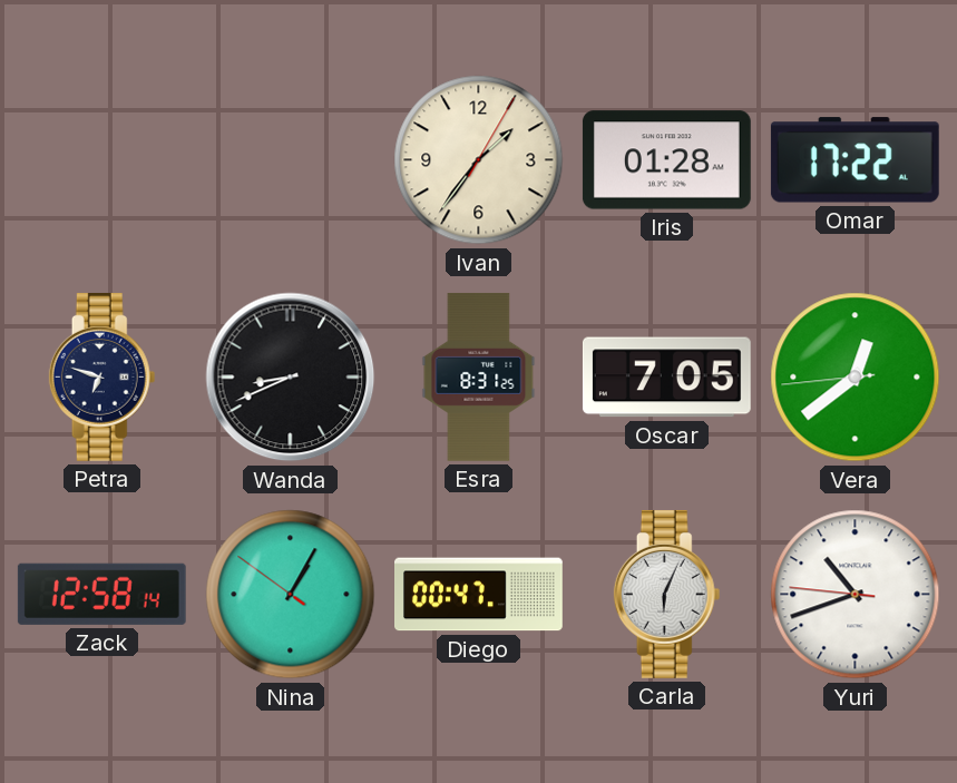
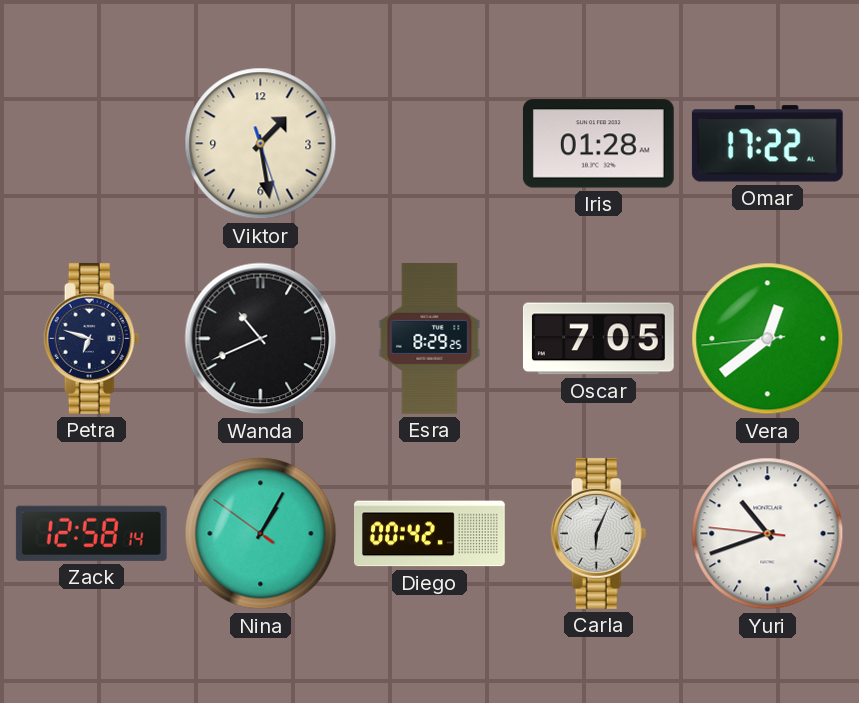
Viktor: none -> 1:28
Ivan: 1:36 -> none
Wanda: 8:41 -> 10:41
Esra: 8:31 -> 8:29
Diego: 00:47 -> 00:42
